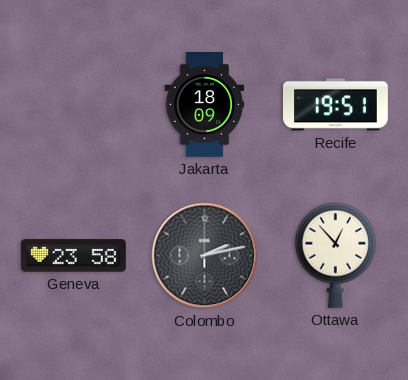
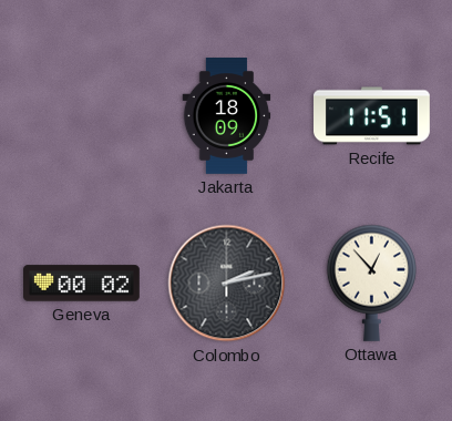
Recife: 19:51 -> 11:51
Geneva: 23:58 -> 00:02
